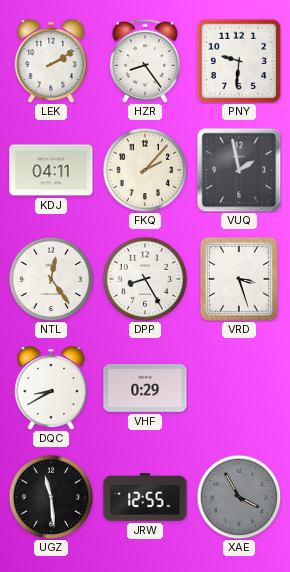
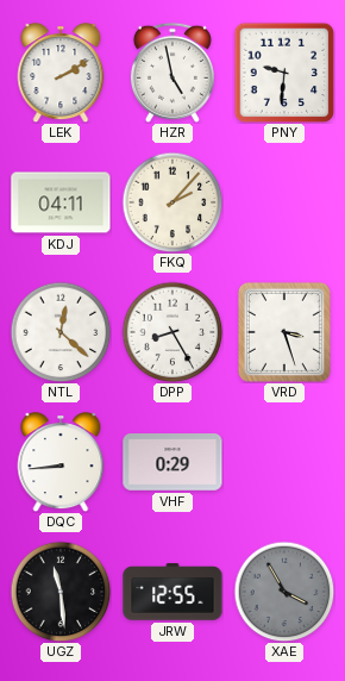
HZR: 8:24 -> 4:58
VUQ: 1:58 -> none
NTL: 12:24 -> 12:22
DQC: 8:40 -> 8:44
